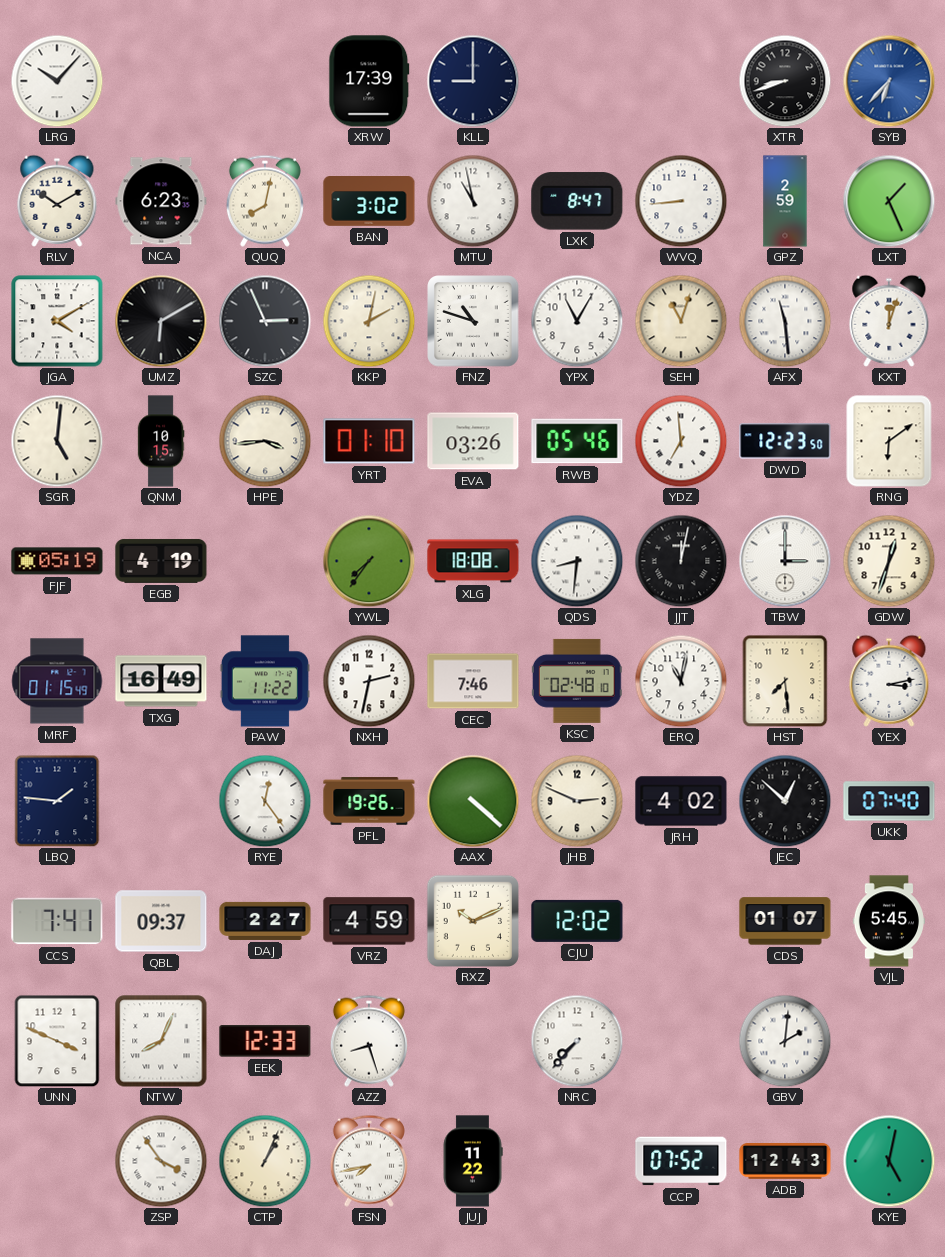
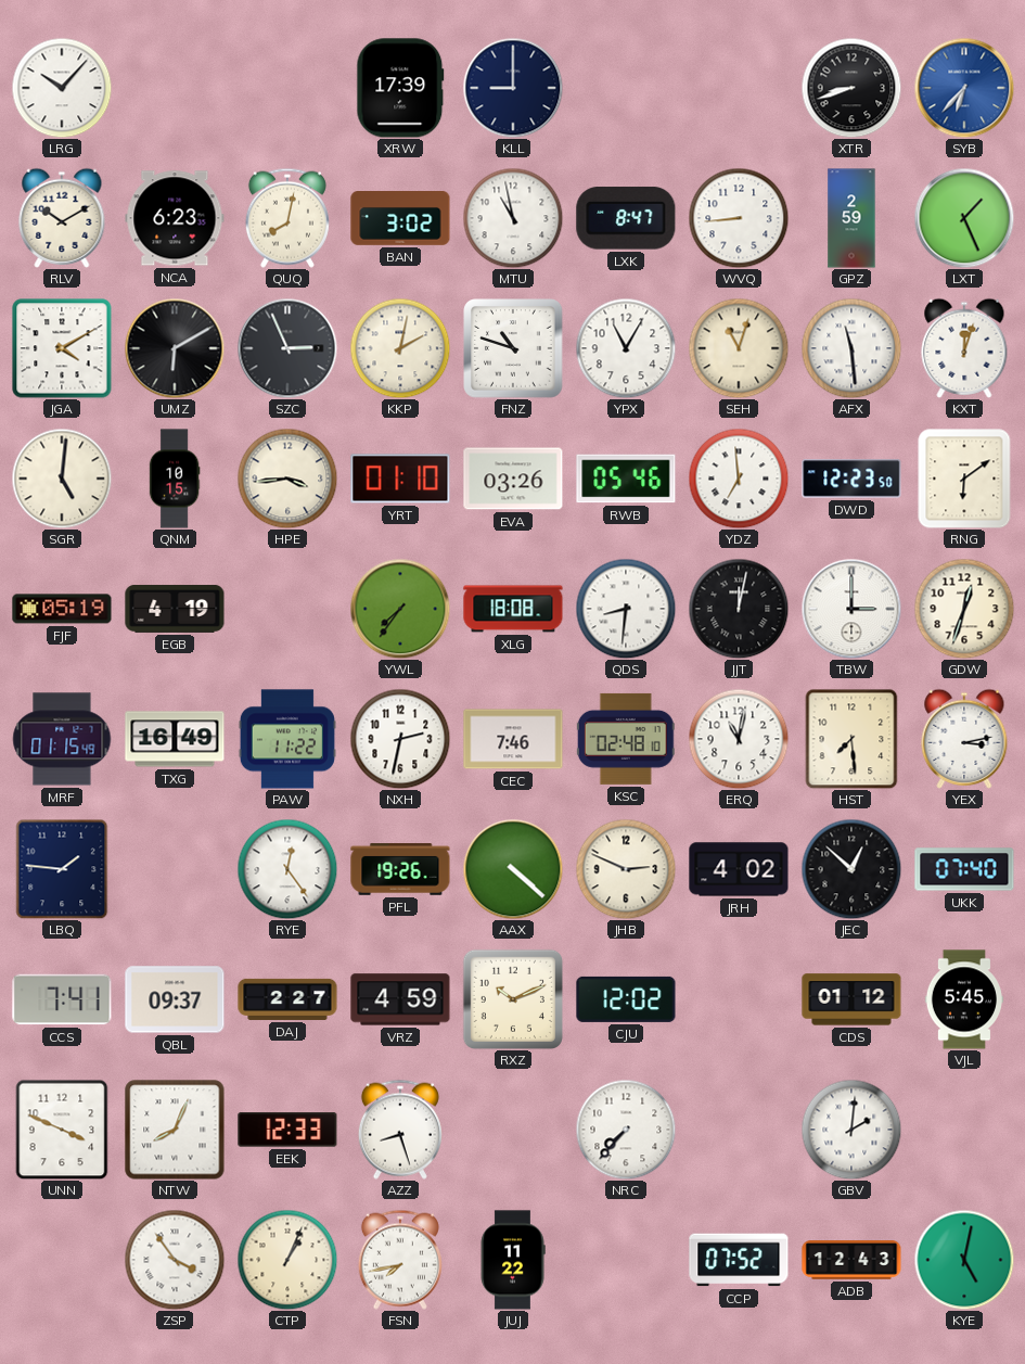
CDS: 01:07 -> 01:12
